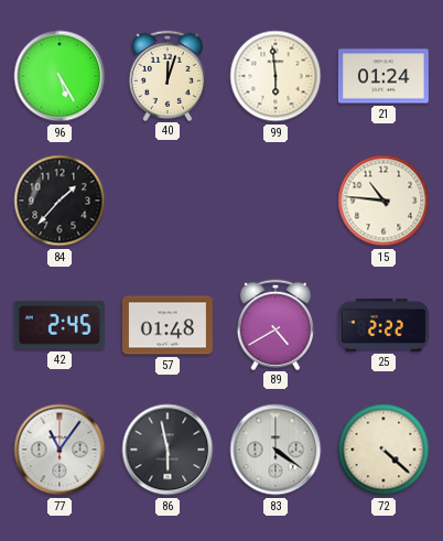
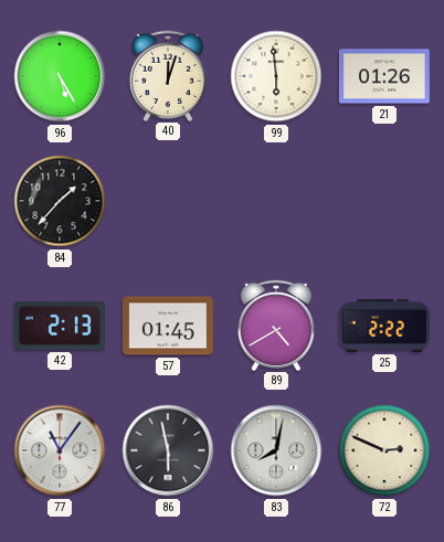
21: 01:24 -> 01:26
15: 10:46 -> none
42: 2:45 -> 2:13
57: 01:48 -> 01:45
83: 4:21 -> 8:02
72: 4:22 -> 2:49
